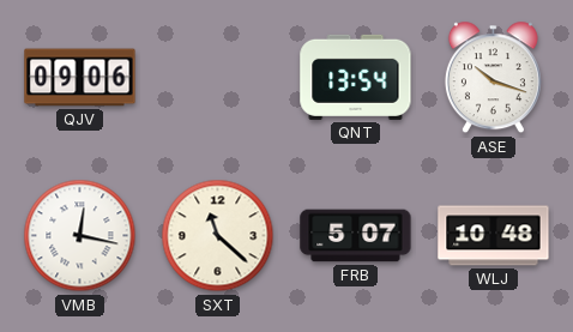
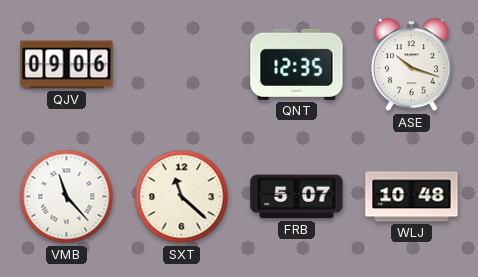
QNT: 13:54 -> 12:35
VMB: 12:17 -> 11:23
